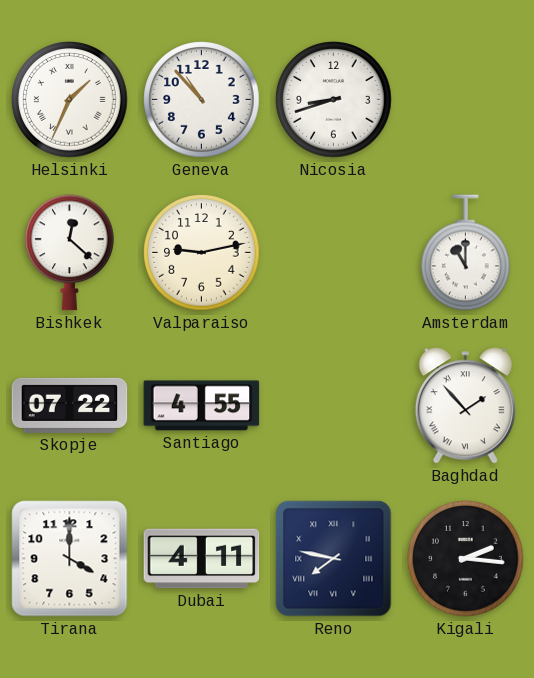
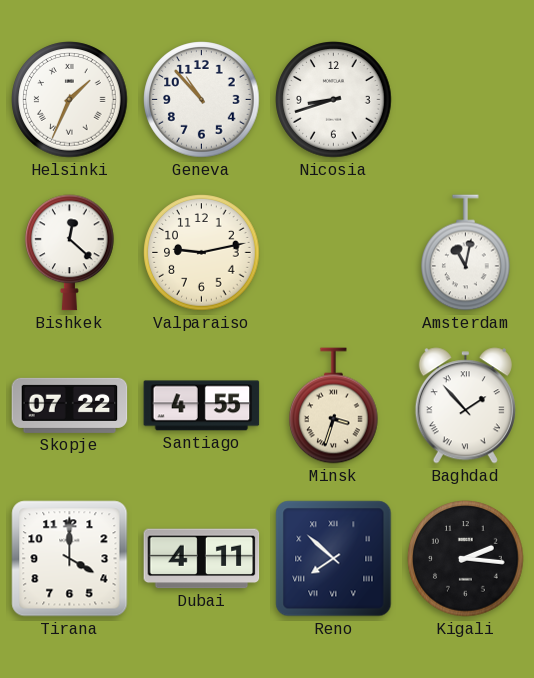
Amsterdam: 11:00 -> 11:02
Minsk: none -> 3:33
Reno: 7:47 -> 7:52
